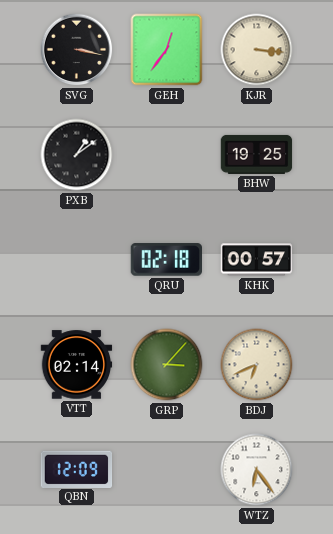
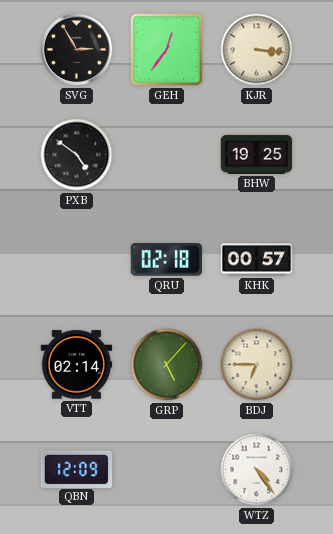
SVG: 3:17 -> 2:55
PXB: 1:09 -> 4:51
GRP: 3:07 -> 5:07
BDJ: 6:41 -> 6:45
WTZ: 6:24 -> 4:24
